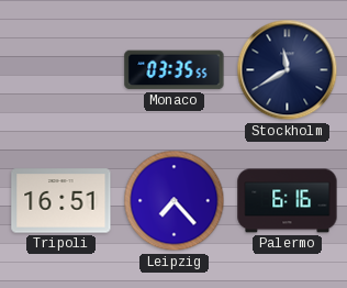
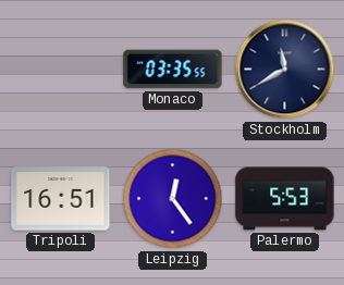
Leipzig: 7:23 -> 12:24
Palermo: 6:16 -> 5:53
